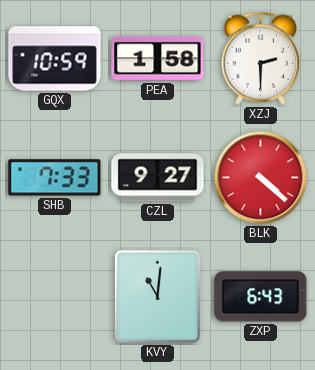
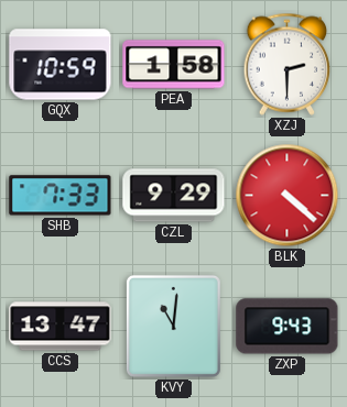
CZL: 9:27 -> 9:29
CCS: none -> 13:47
ZXP: 6:43 -> 9:43
